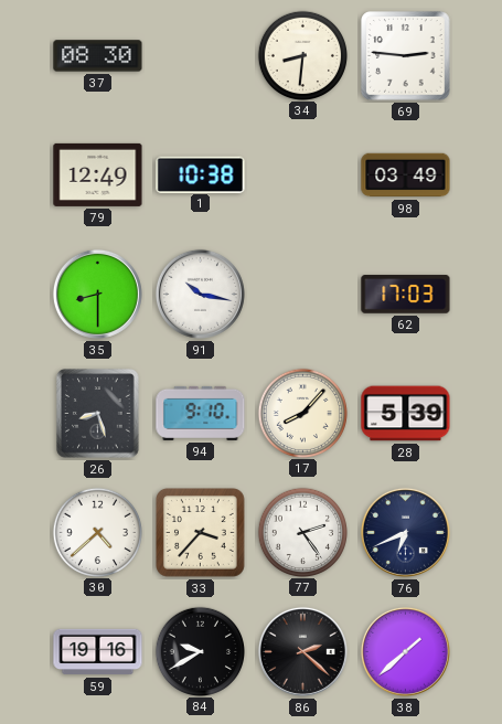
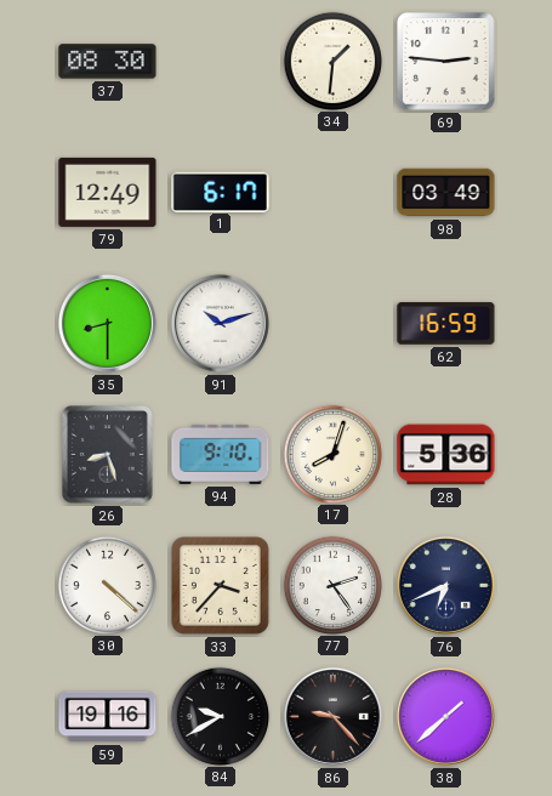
34: 8:31 -> 1:31
1: 10:38 -> 6:17
91: 10:17 -> 10:12
62: 17:03 -> 16:59
17: 8:07 -> 8:03
28: 5:39 -> 5:36
30: 4:38 -> 4:22
86: 2:22 -> 9:23
